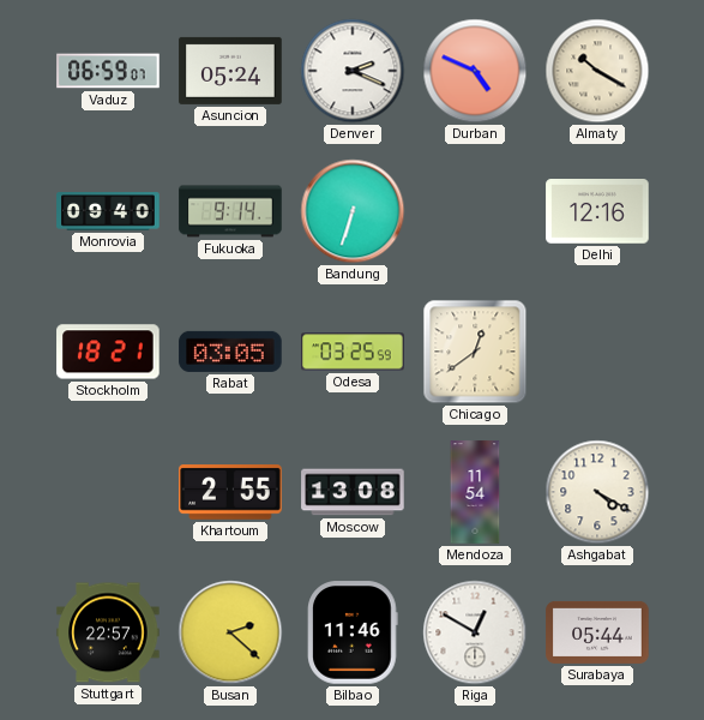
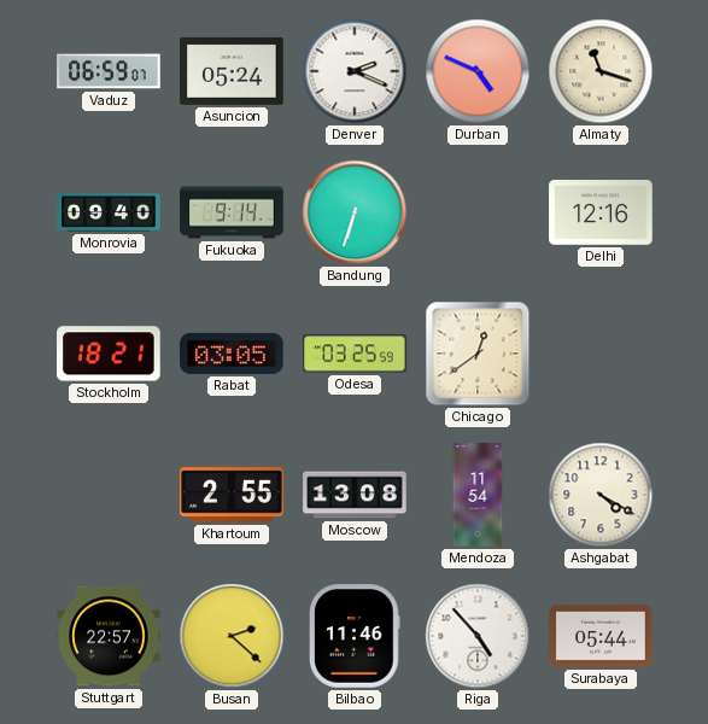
Almaty: 10:20 -> 11:18
Riga: 12:50 -> 4:53
